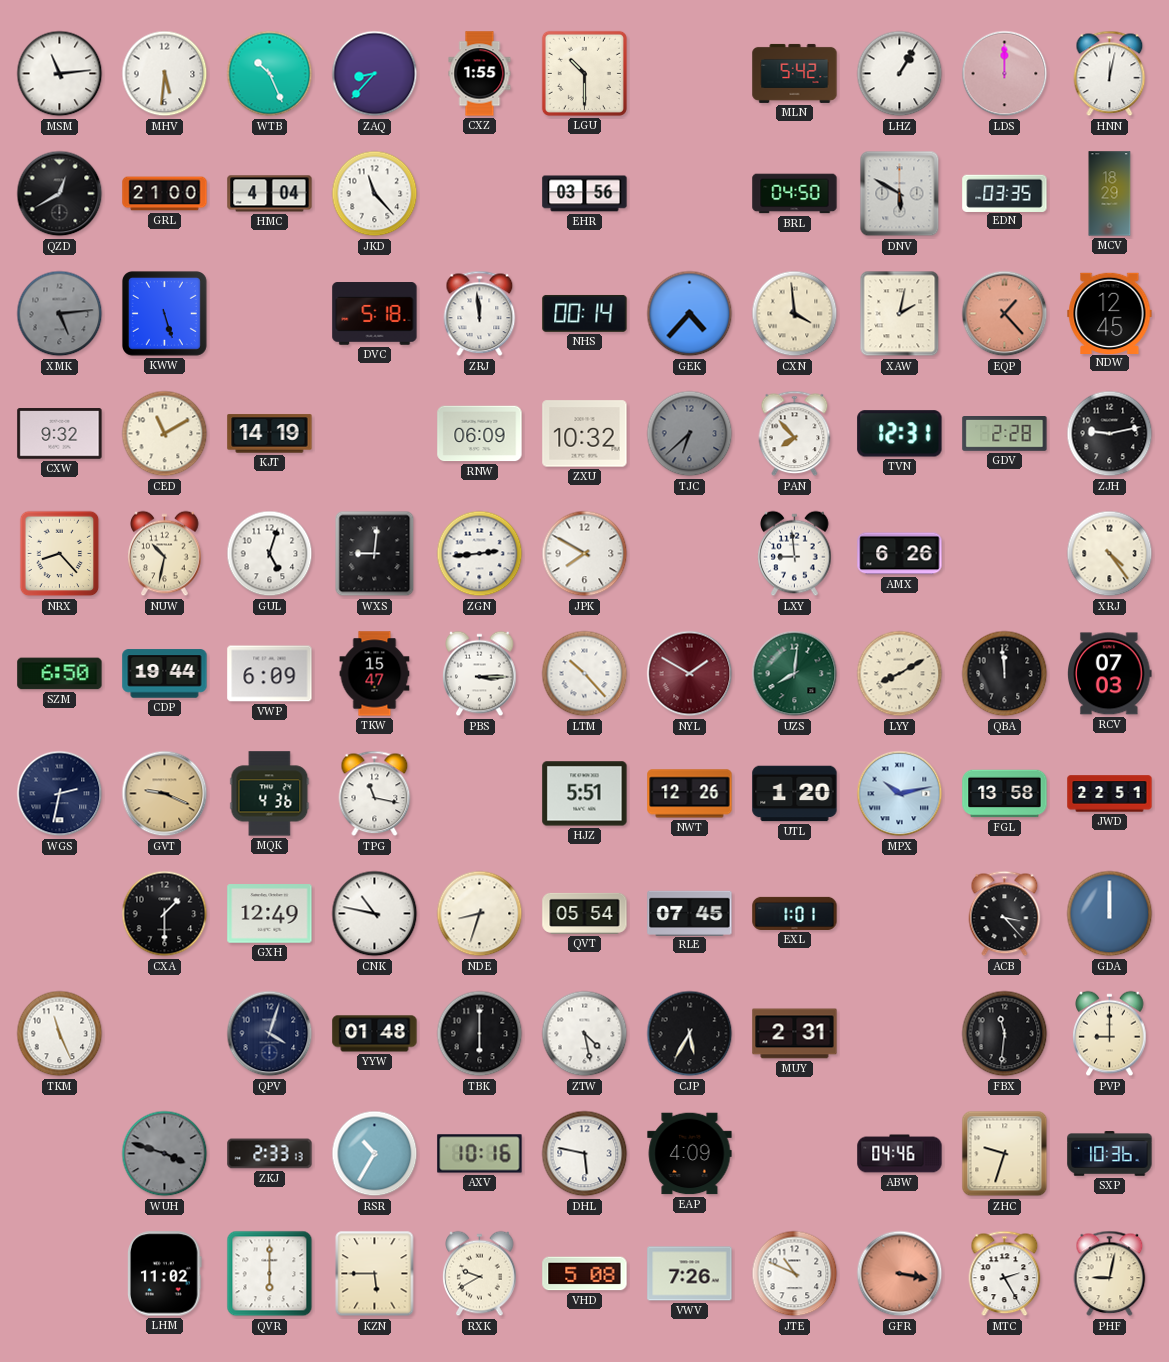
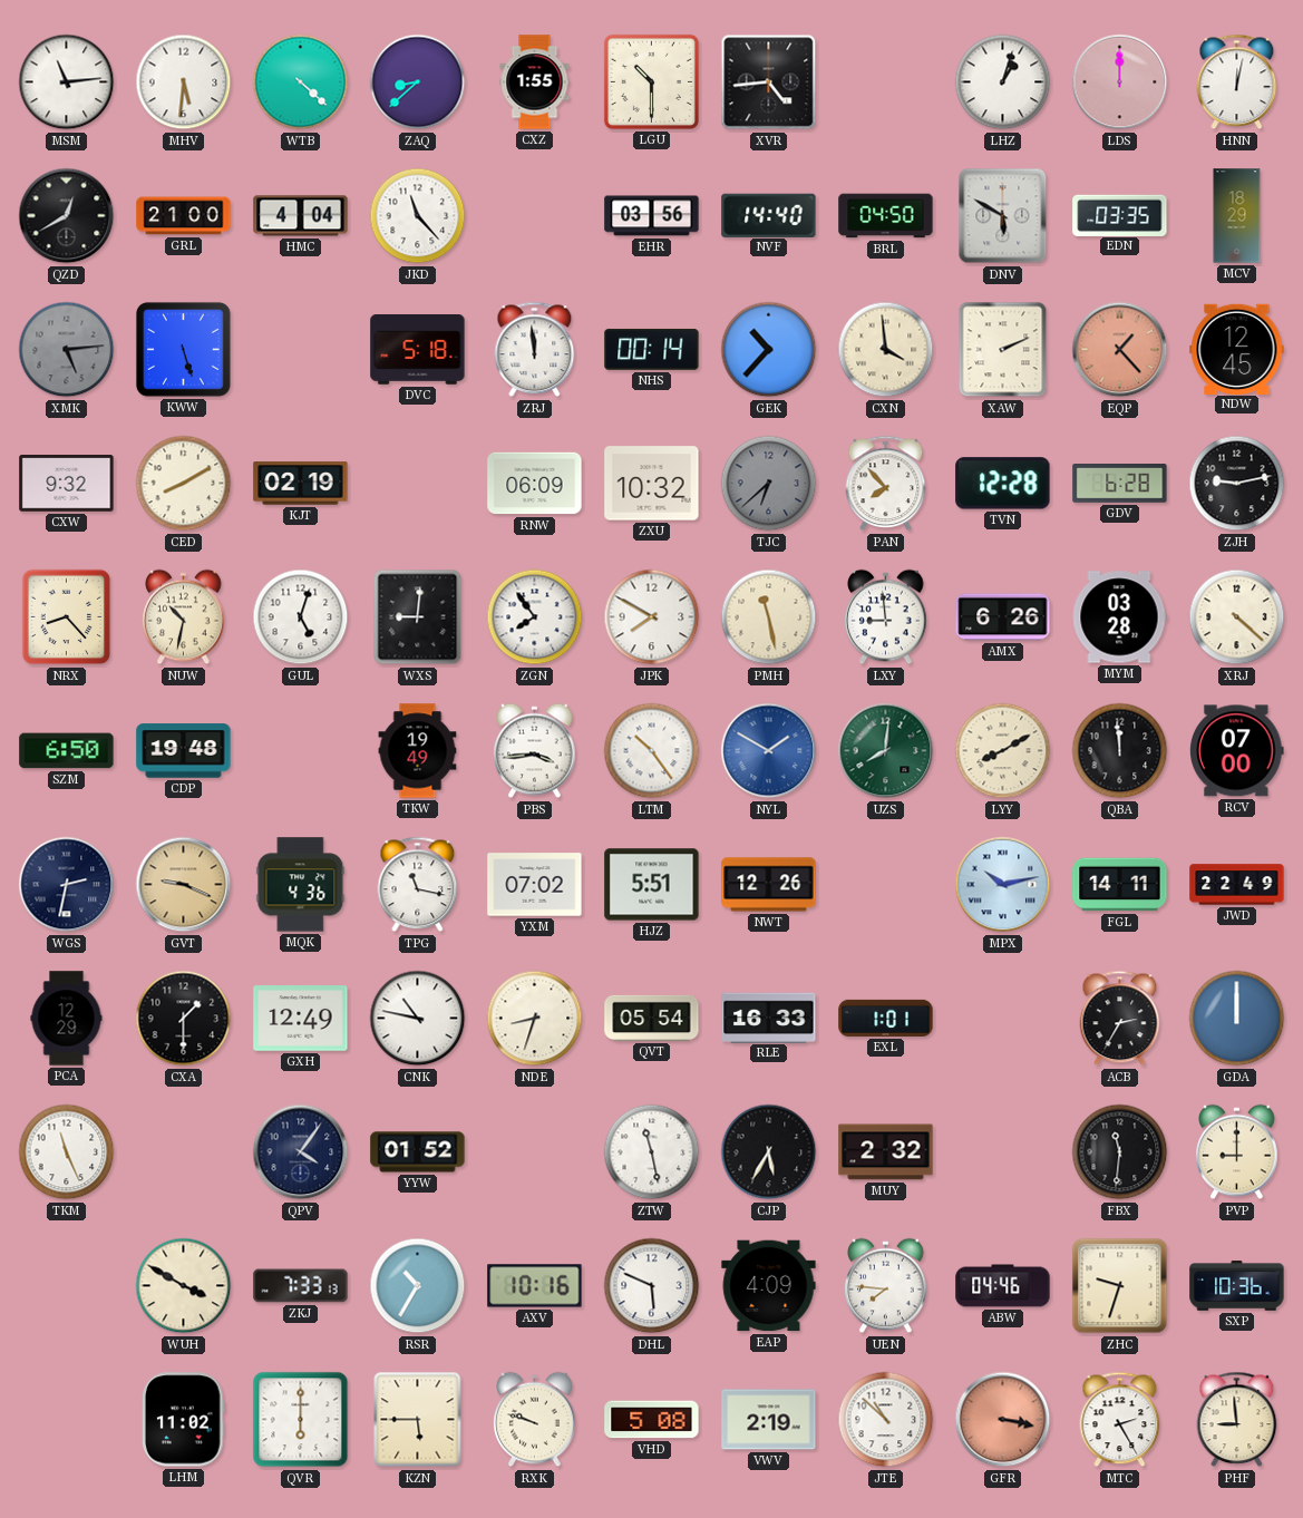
WTB: 10:26 -> 4:22
ZAQ: 8:37 -> 8:38
XVR: none -> 4:44
MLN: 5:42 -> none
LHZ: 1:05 -> 1:03
NVF: none -> 14:40
GEK: 4:37 -> 10:37
XAW: 2:02 -> 2:11
CED: 11:10 -> 8:10
KJT: 14:19 -> 02:19
TVN: 12:31 -> 12:28
GDV: 2:28 -> 6:28
ZGN: 2:44 -> 7:54
PMH: none -> 11:28
MYM: none -> 03:28
XRJ: 4:24 -> 4:22
CDP: 19:44 -> 19:48
VWP: 6:09 -> none
TKW: 15:47 -> 19:49
PBS: 3:15 -> 3:44
LTM: 10:23 -> 10:24
NYL dial: burgundy -> blue
RCV: 07:03 -> 07:00
YXM: none -> 07:02
UTL: 1:20 -> none
FGL: 13:58 -> 14:11
JWD: 22:51 -> 22:49
PCA: none -> 12:29
RLE: 07:45 -> 16:33
ACB: 3:23 -> 2:35
QPV: 4:03 -> 4:06
YYW: 01:48 -> 01:52
TBK: 6:00 -> none
ZTW: 4:28 -> 11:28
MUY: 2:31 -> 2:32
WUH: 3:48 -> 3:50
WUH dial: grey -> cream
ZKJ: 2:33 -> 7:33
DHL: 5:47 -> 5:49
UEN: none -> 7:46
RXK: 9:40 -> 9:48
VWV: 7:26 -> 2:19
JTE: 10:49 -> 10:52
PHF: 9:02 -> 8:59
